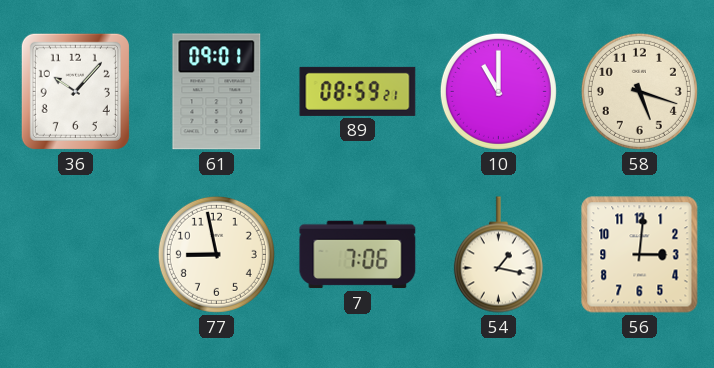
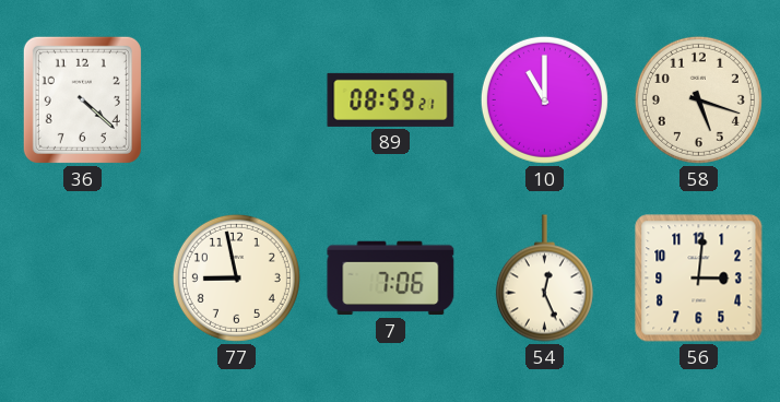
36: 10:07 -> 4:22
61: 09:01 -> none
54: 1:17 -> 12:26
